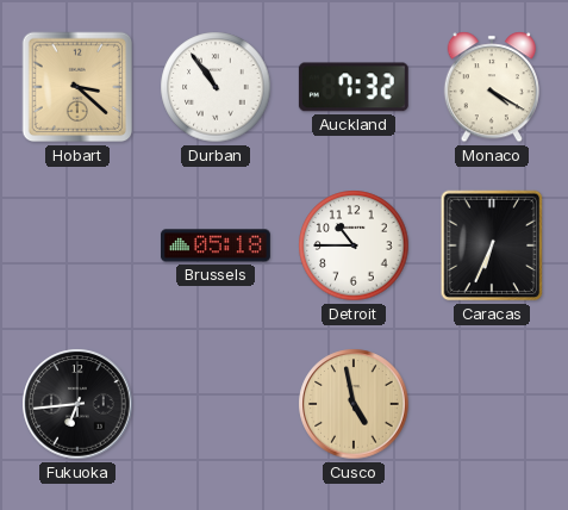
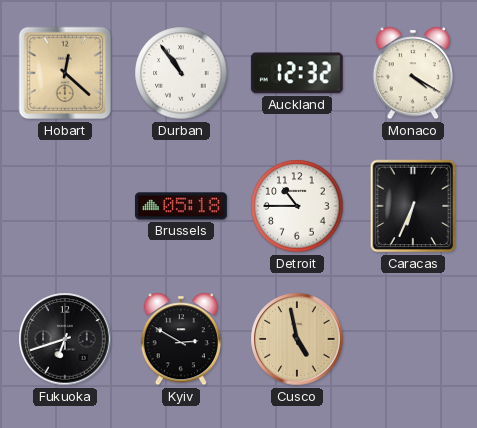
Hobart: 3:22 -> 12:22
Auckland: 7:32 -> 12:32
Fukuoka: 6:44 -> 6:42
Kyiv: none -> 2:50
